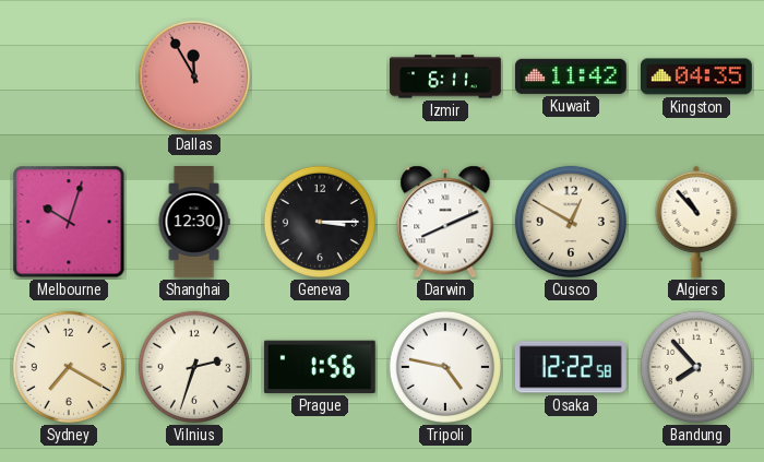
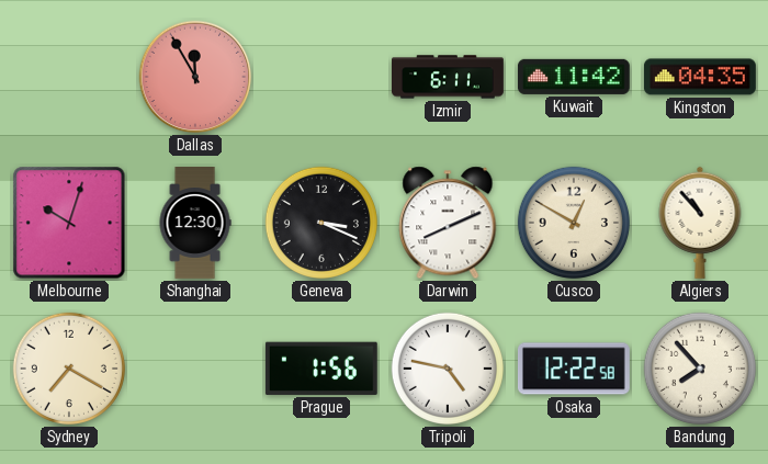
Geneva: 3:15 -> 3:19
Vilnius: 2:33 -> none
